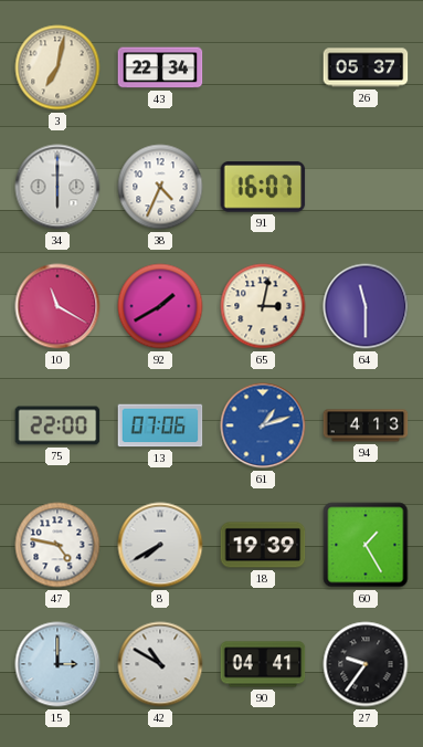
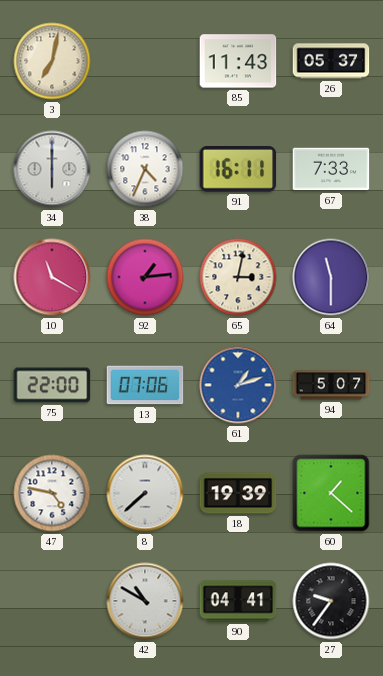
43: 22:34 -> none
85: none -> 11:43
91: 16:07 -> 16:11
67: none -> 7:33
92: 1:40 -> 1:14
94: 4:13 -> 5:07
8: 7:40 -> 7:38
60: 1:25 -> 1:22
15: 3:00 -> none
